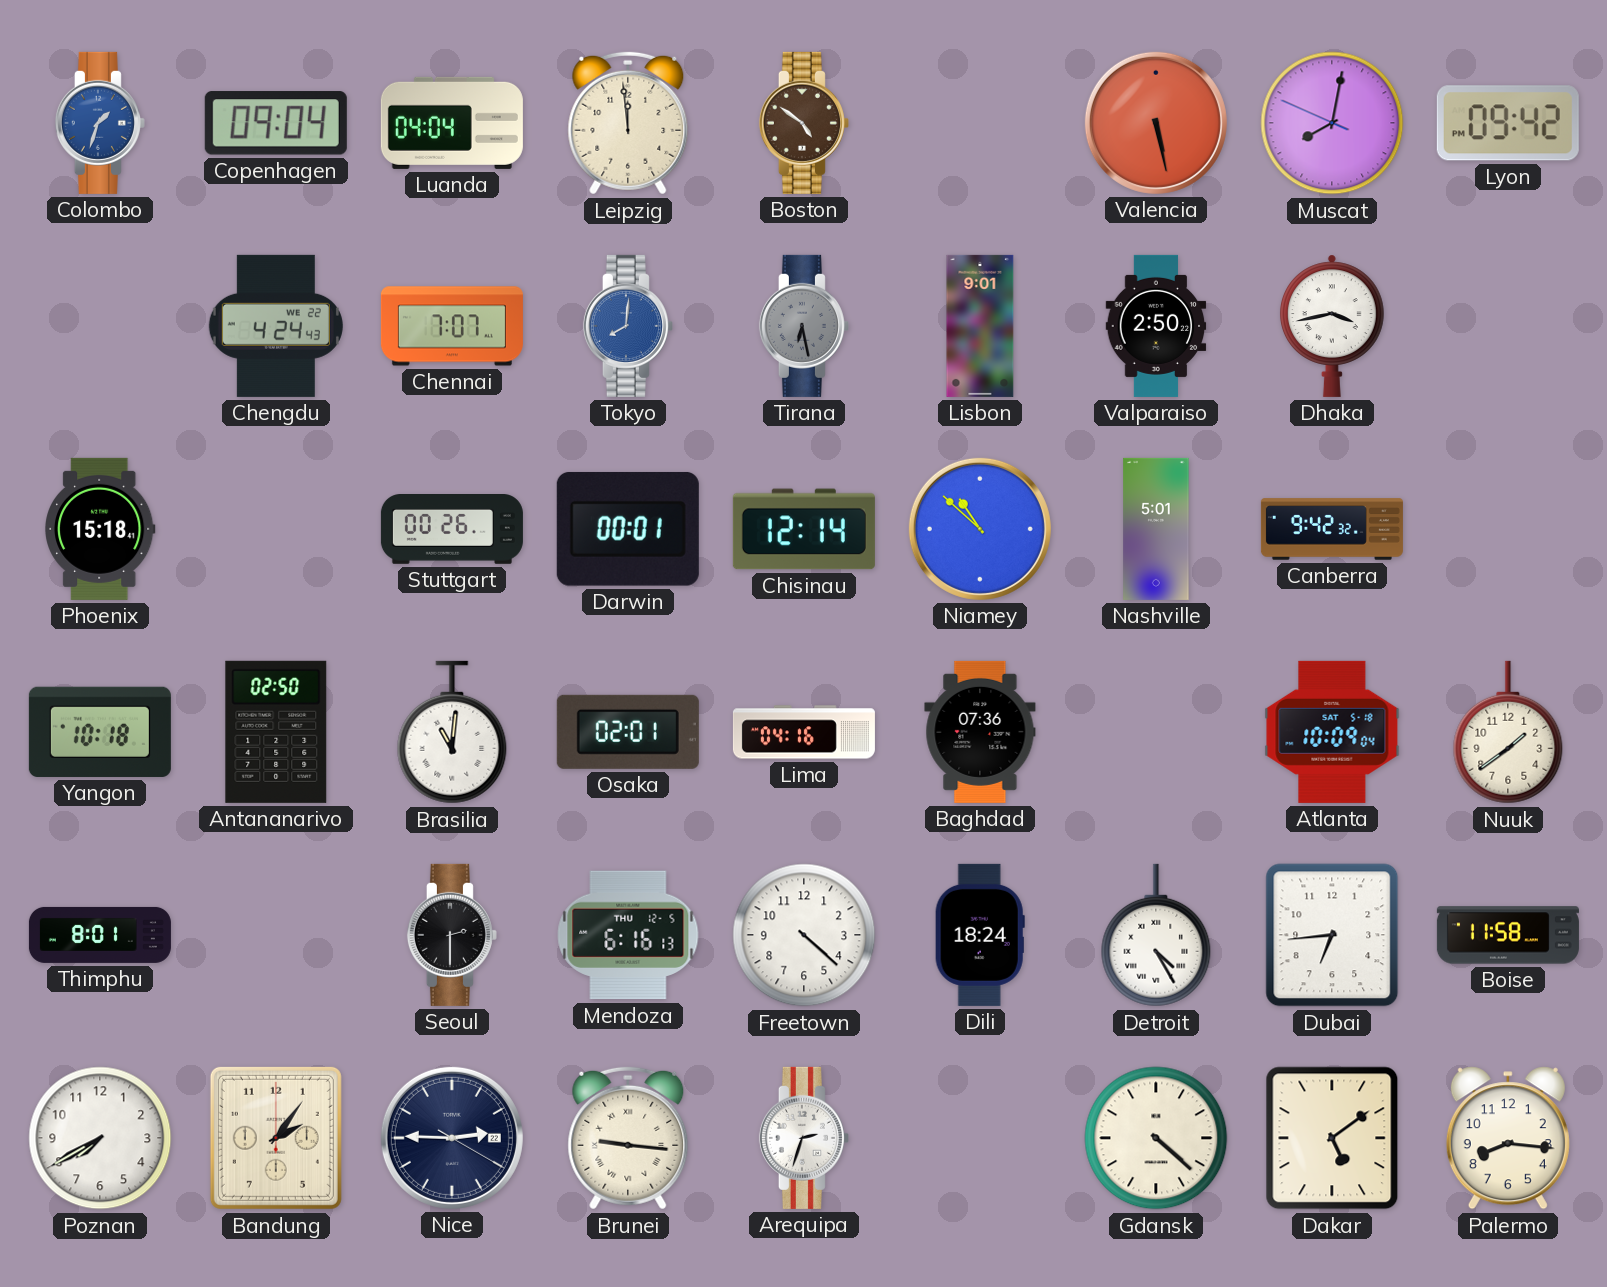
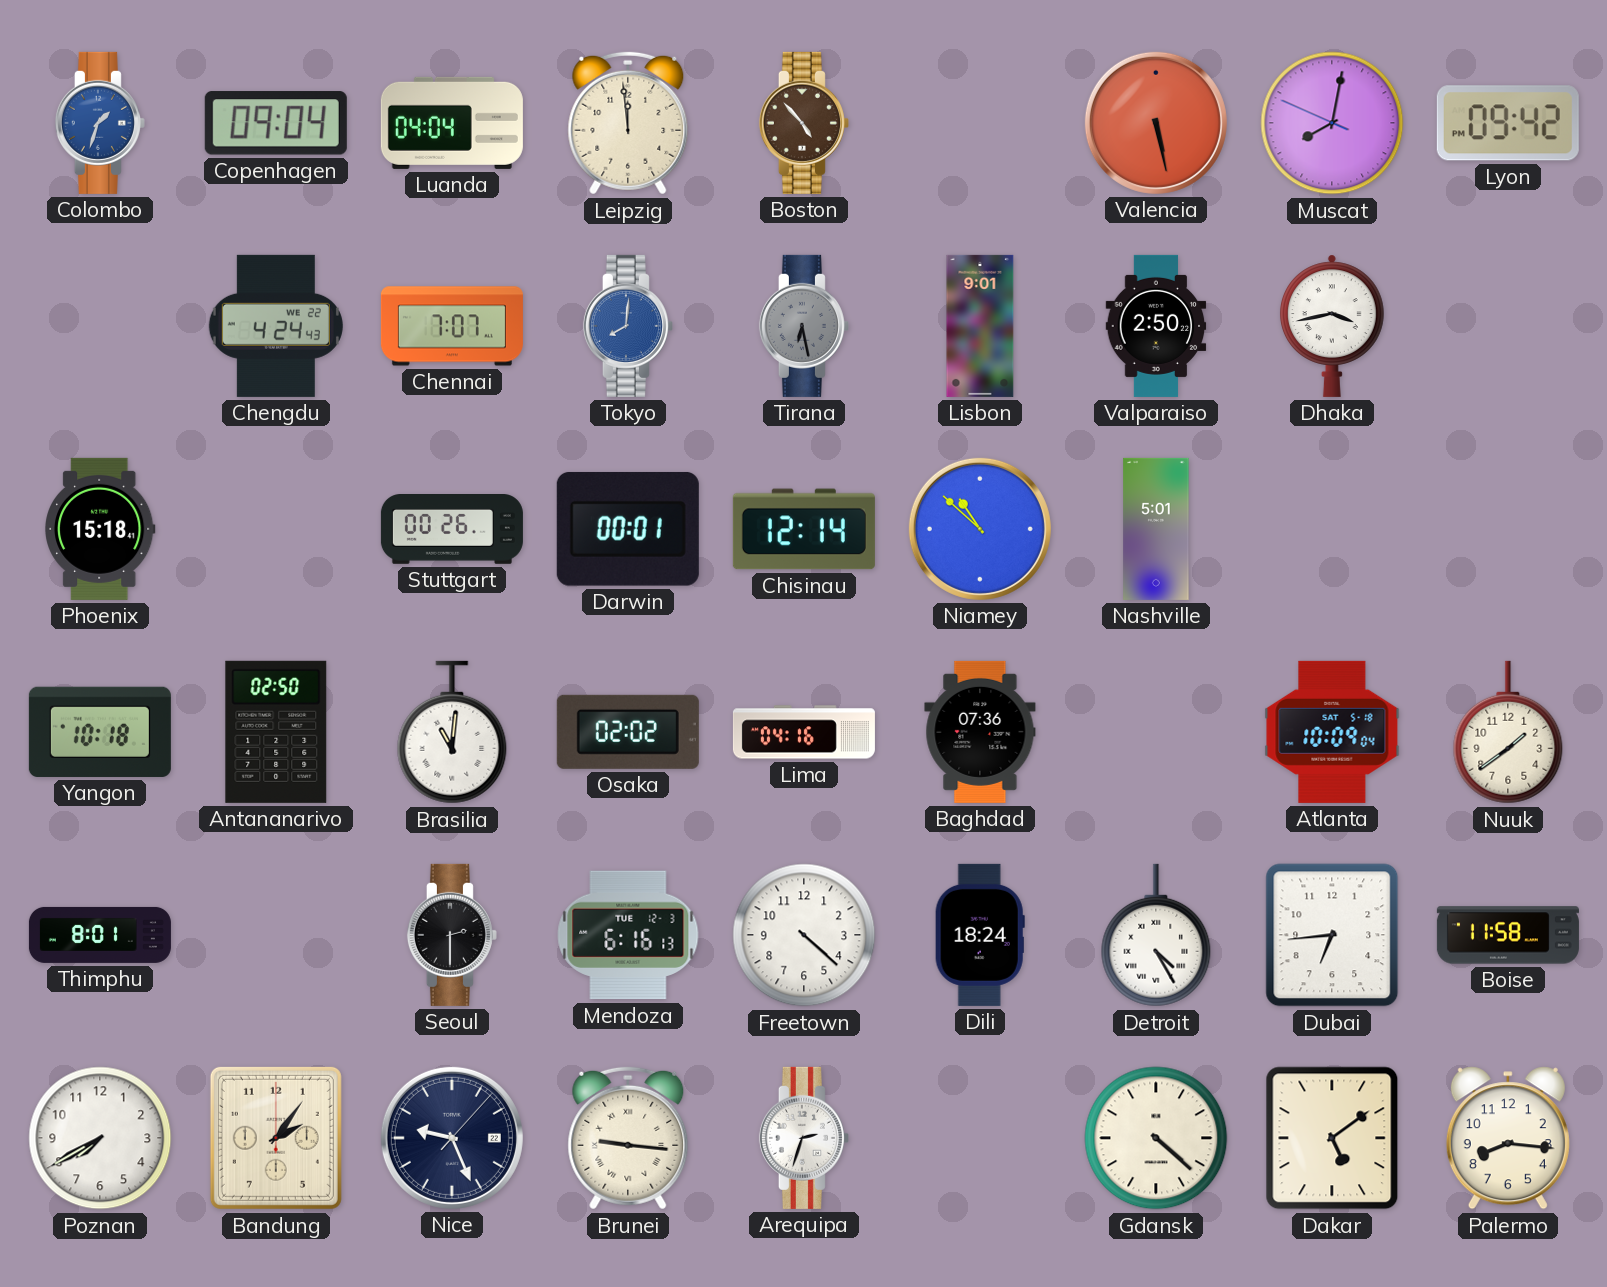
Boston: 4:51 -> 4:53
Canberra: 9:42 -> none
Osaka: 02:01 -> 02:02
Mendoza date: THU 12-5 -> TUE 12-3
Nice: 2:45 -> 9:26
